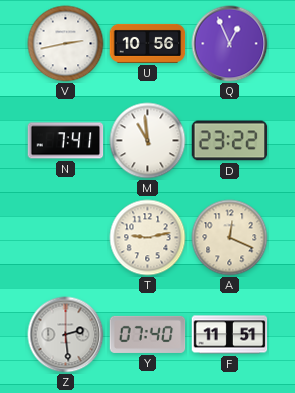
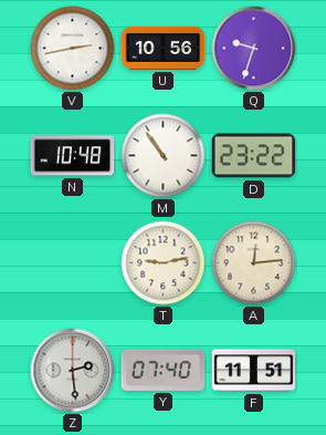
Q: 12:56 -> 9:33
N: 7:41 -> 10:48
M: 10:59 -> 10:54
A: 12:19 -> 12:14
